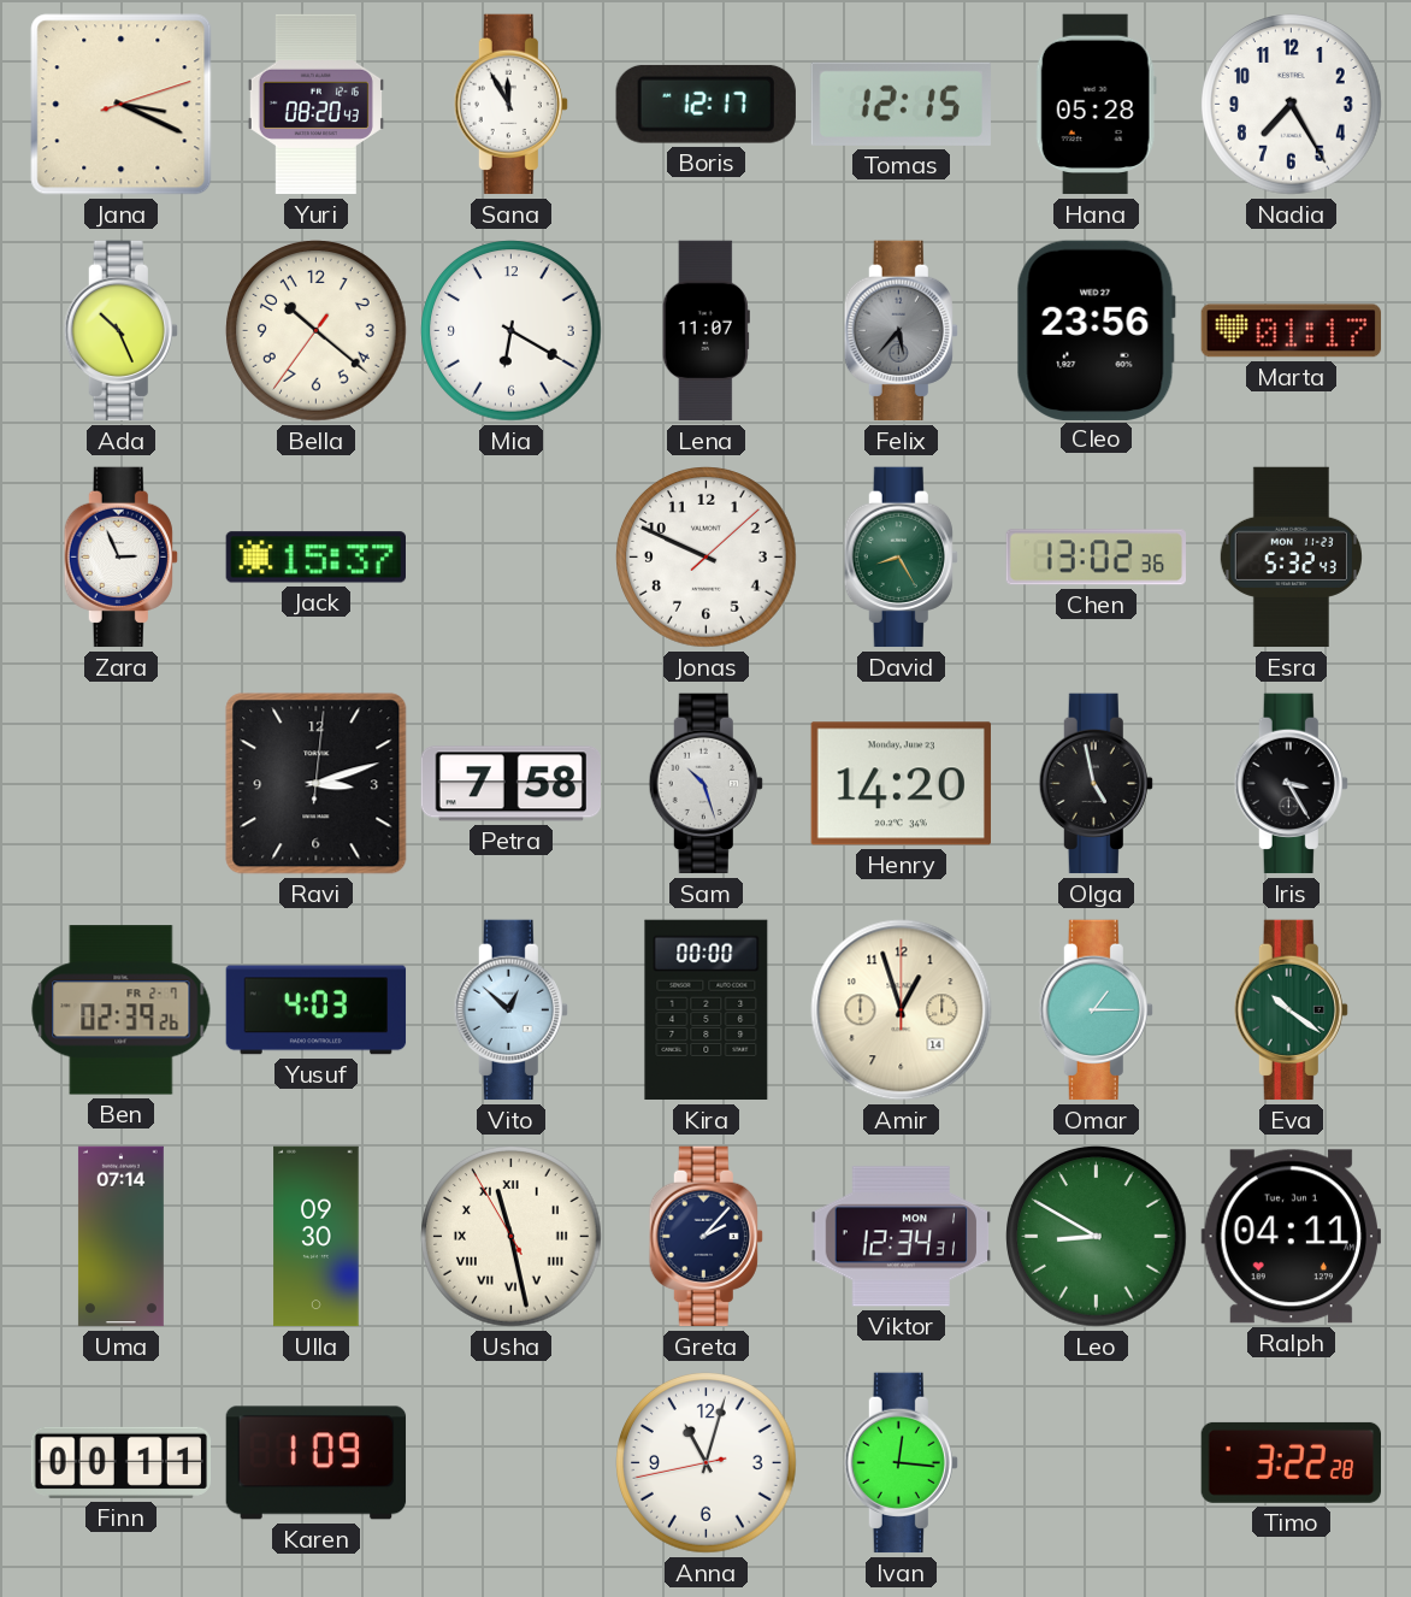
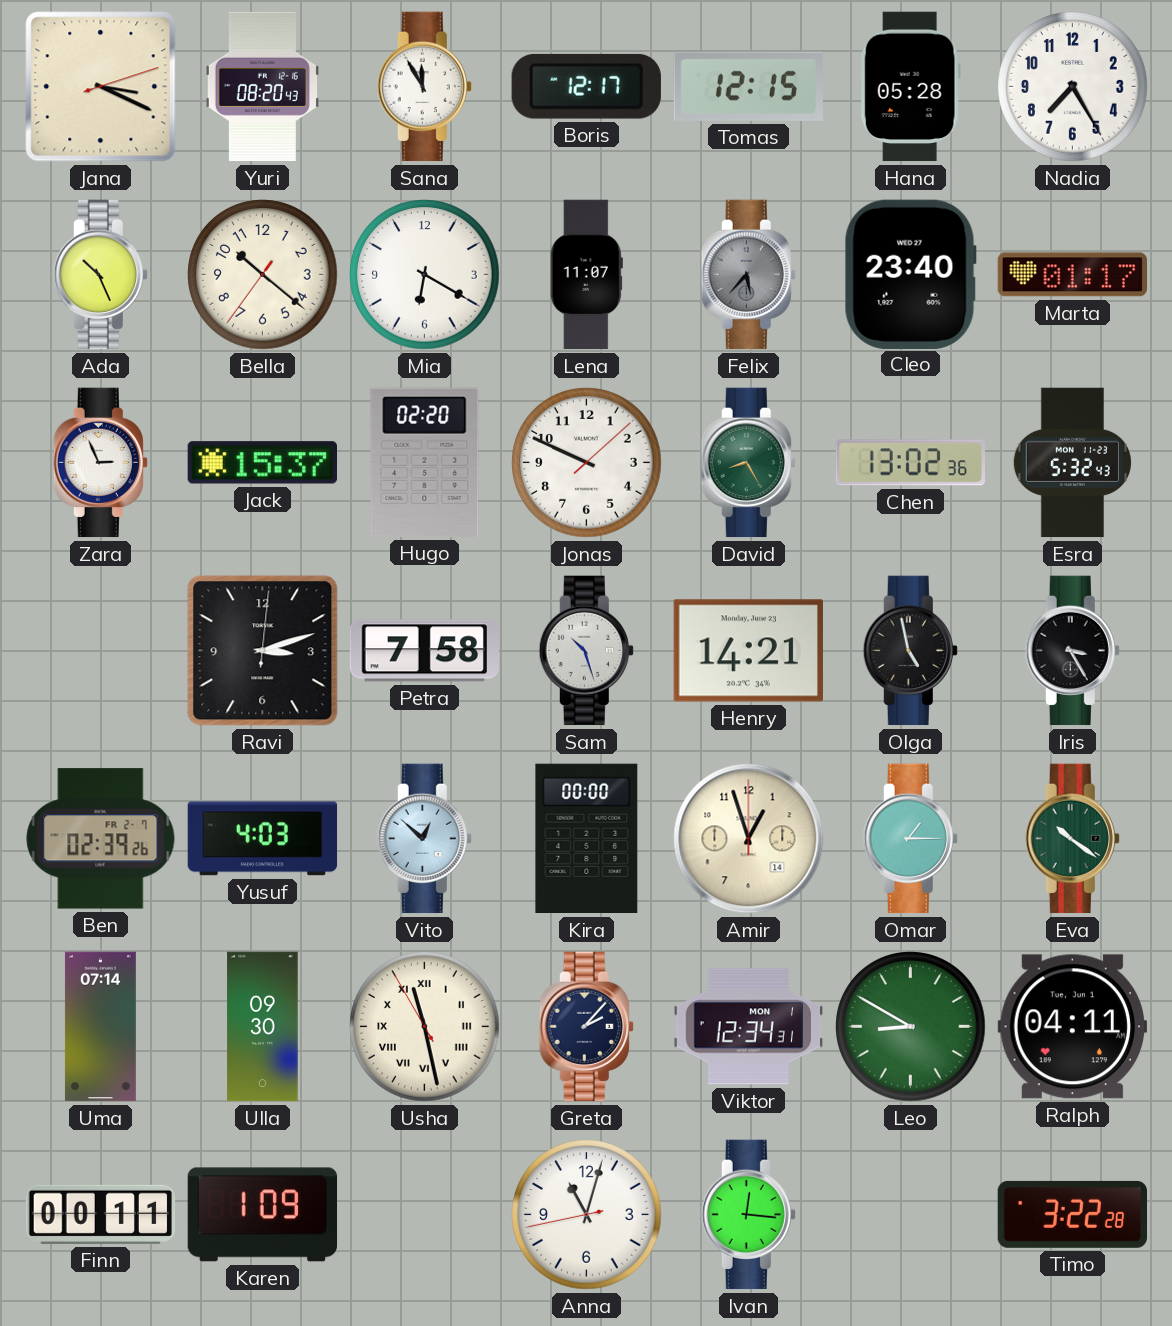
Cleo: 23:56 -> 23:40
Hugo: none -> 02:20
Henry: 14:20 -> 14:21
